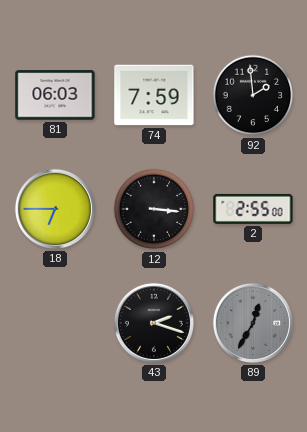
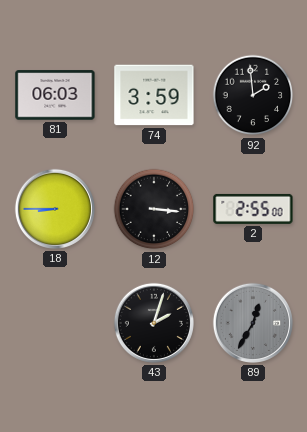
74: 7:59 -> 3:59
18: 6:45 -> 8:45
43: 2:18 -> 2:03
